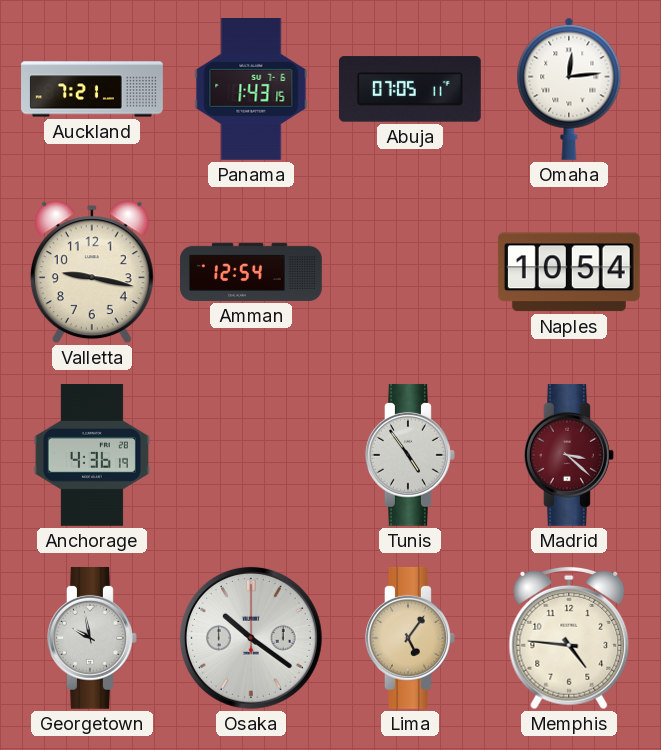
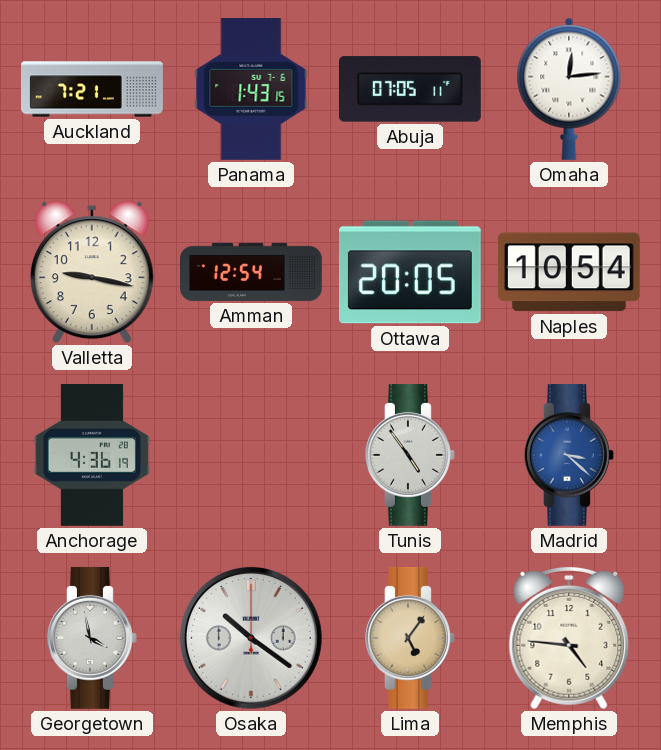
Ottawa: none -> 20:05
Madrid dial: burgundy -> blue
Georgetown: 9:58 -> 3:58
